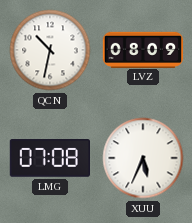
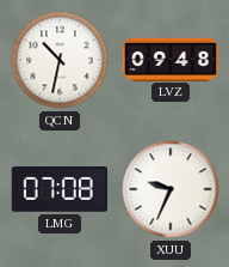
LVZ: 08:09 -> 09:48
XUU: 5:34 -> 9:34
